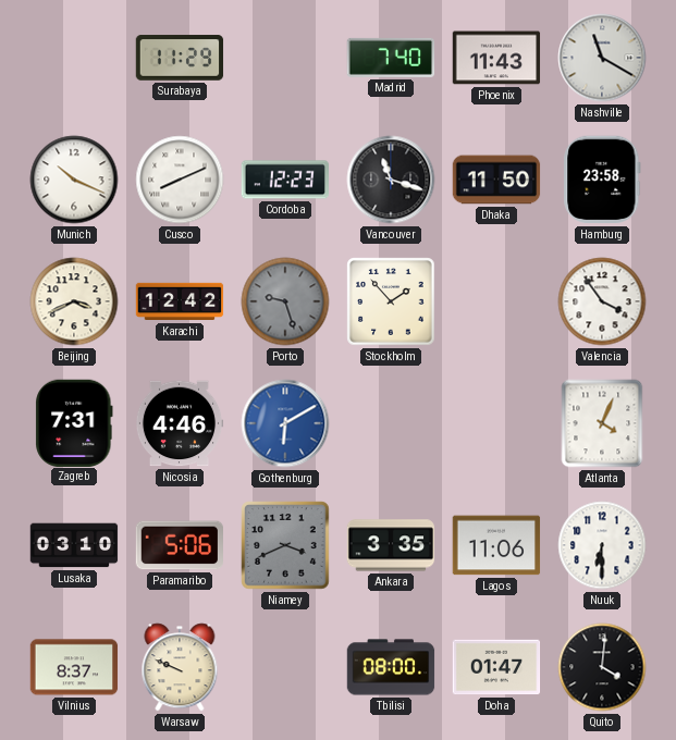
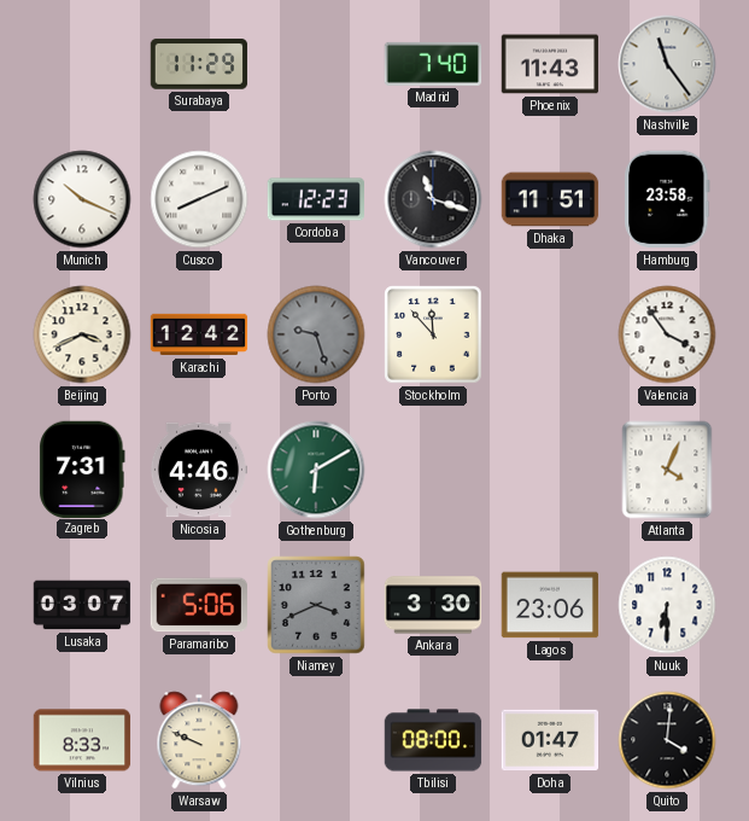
Nashville: 11:20 -> 11:24
Dhaka: 11:50 -> 11:51
Stockholm: 1:53 -> 11:53
Gothenburg dial: blue -> green
Lusaka: 03:10 -> 03:07
Ankara: 3:35 -> 3:30
Lagos: 11:06 -> 23:06
Vilnius: 8:37 -> 8:33
